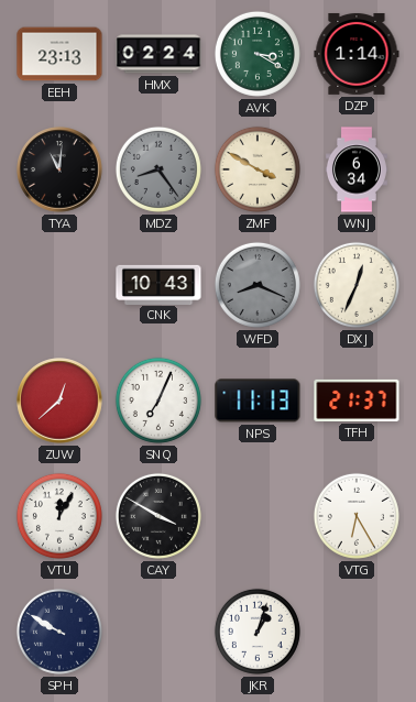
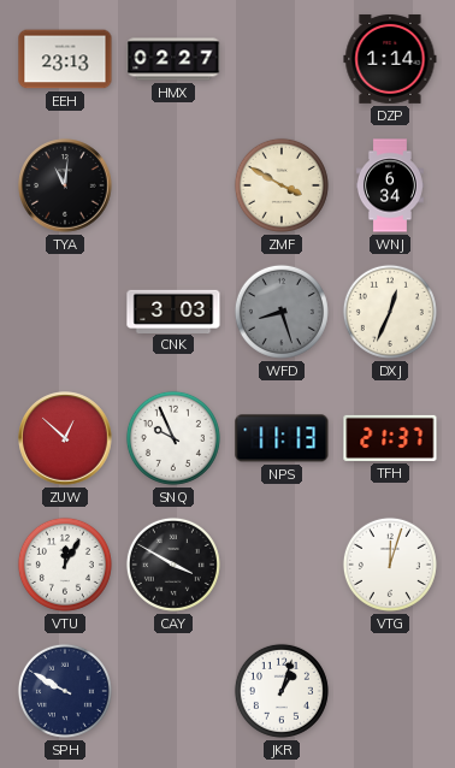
HMX: 02:24 -> 02:27
AVK: 3:20 -> none
MDZ: 8:24 -> none
CNK: 10:43 -> 3:03
WFD: 8:19 -> 8:27
ZUW: 12:38 -> 12:52
SNQ: 7:04 -> 9:56
VTG: 6:25 -> 12:03
